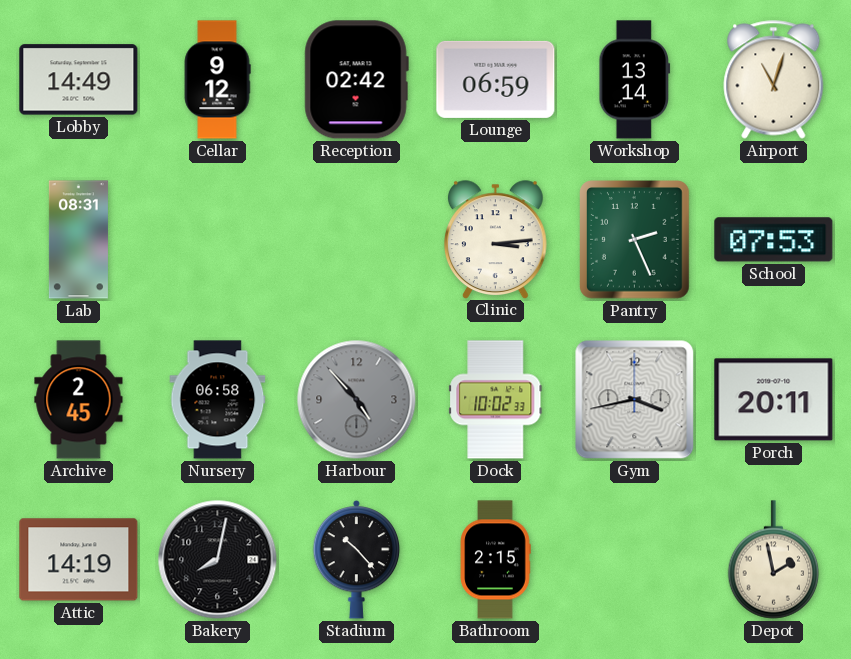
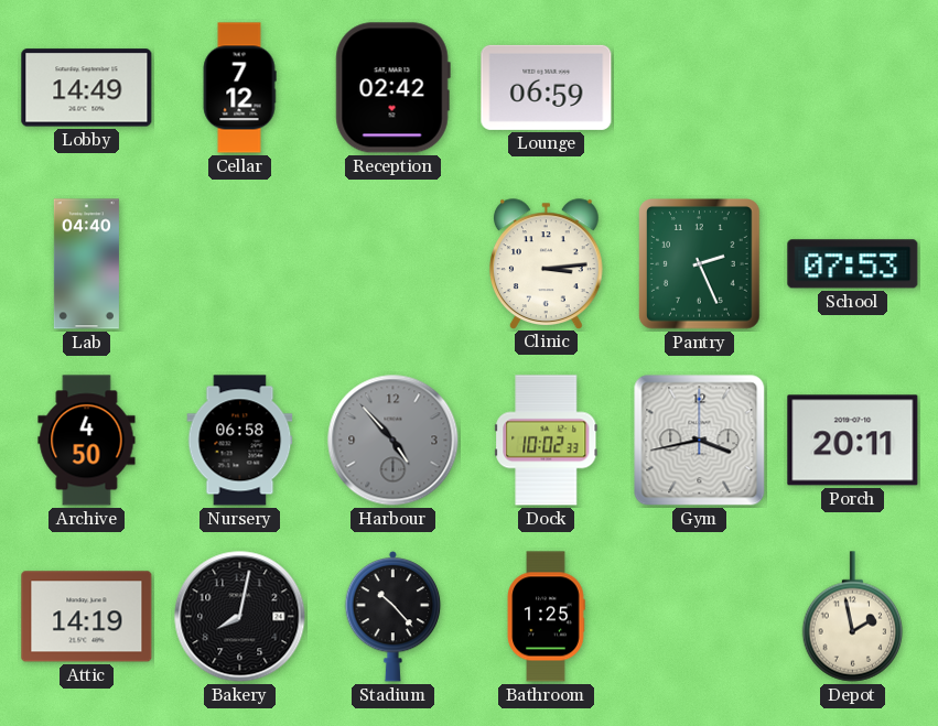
Cellar: 9:12 -> 7:12
Workshop: 13:14 -> none
Airport: 11:03 -> none
Lab: 08:31 -> 04:40
Archive: 2:45 -> 4:50
Bathroom: 2:15 -> 1:25
